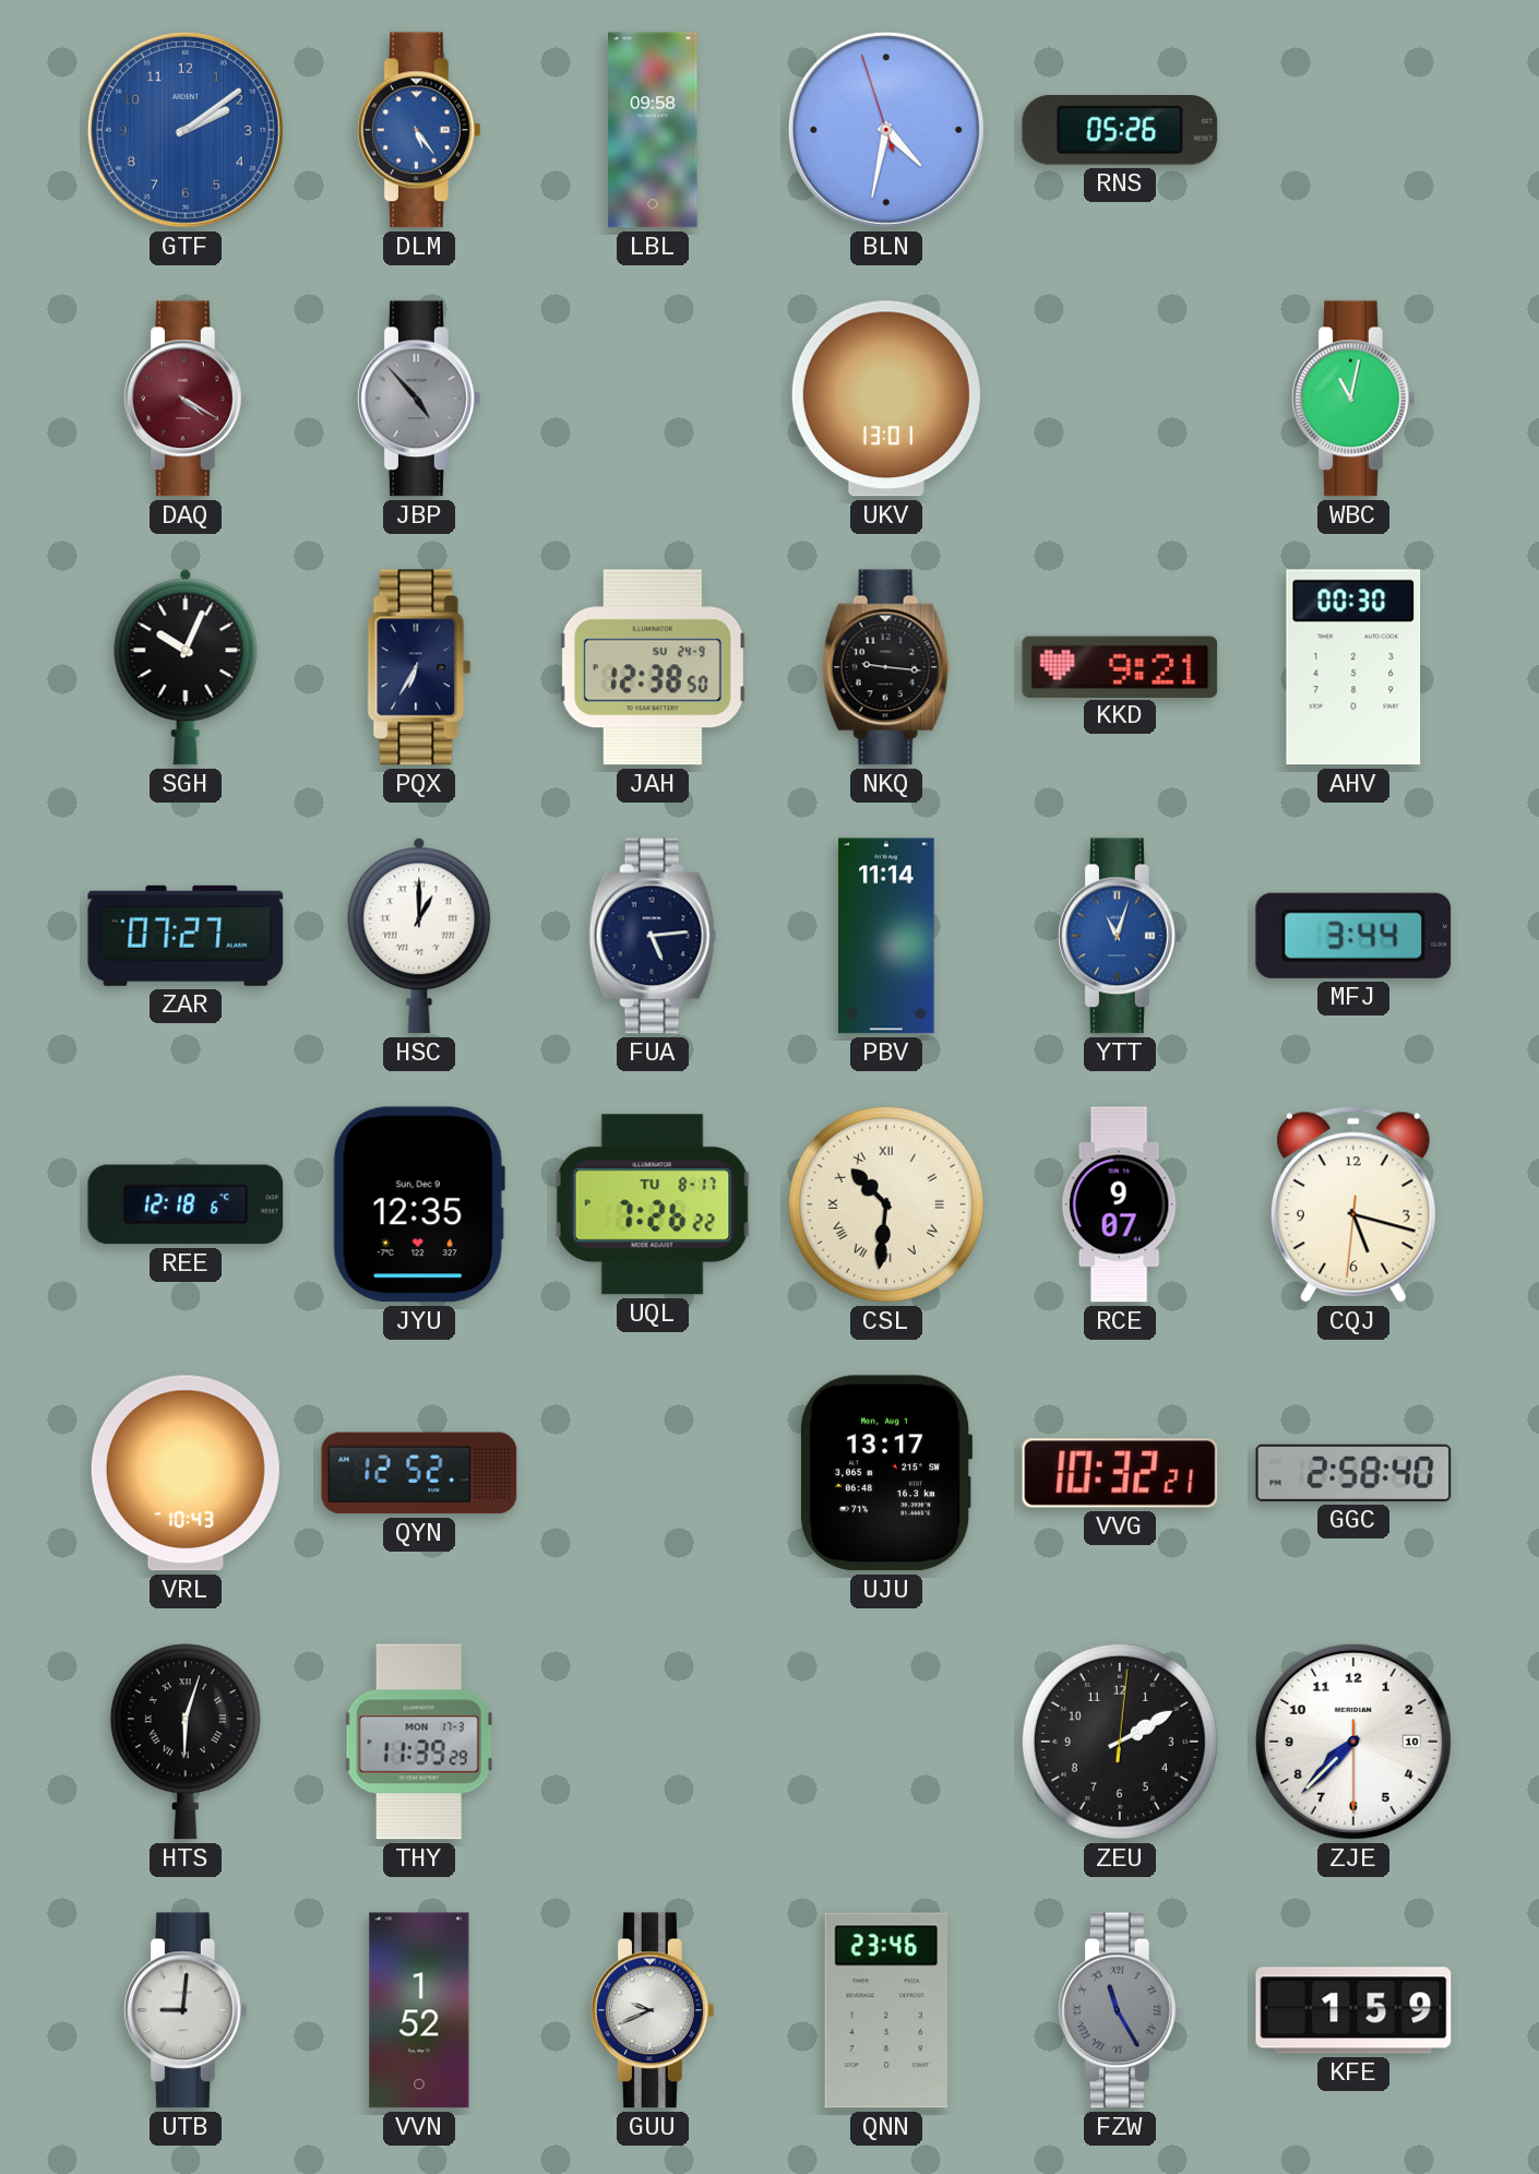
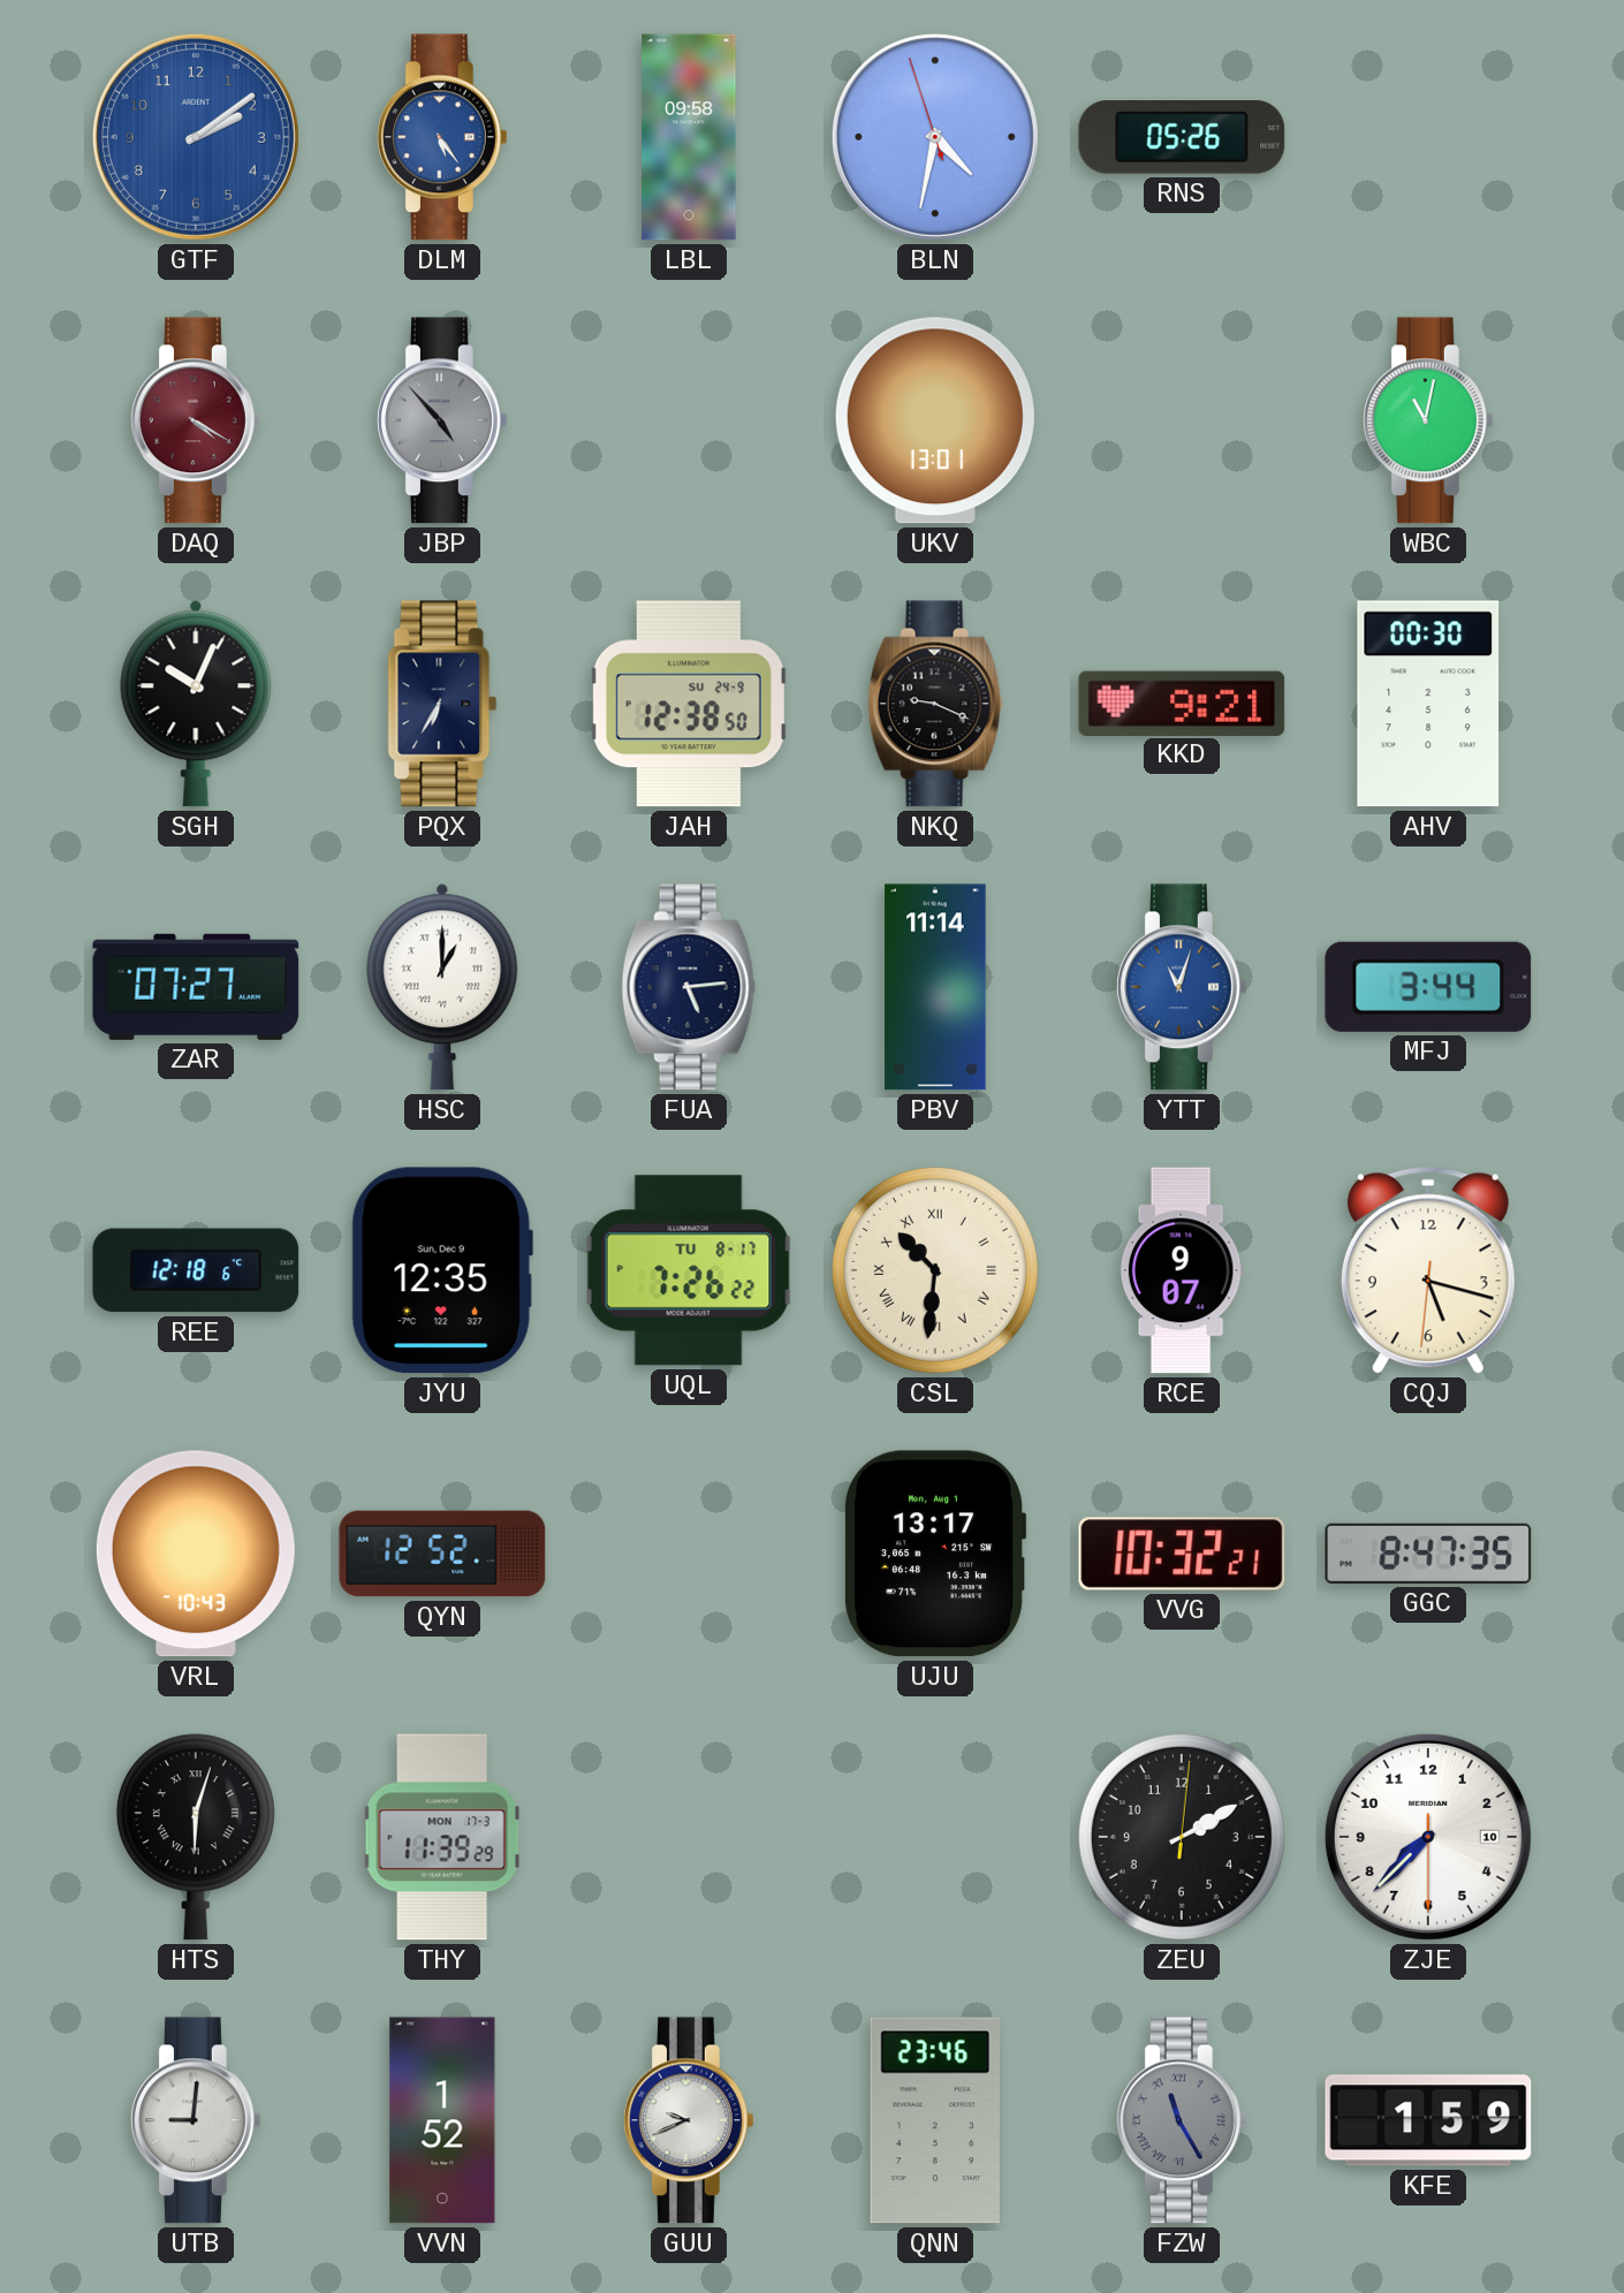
NKQ: 9:16 -> 9:19
GGC: 2:58 -> 8:47
